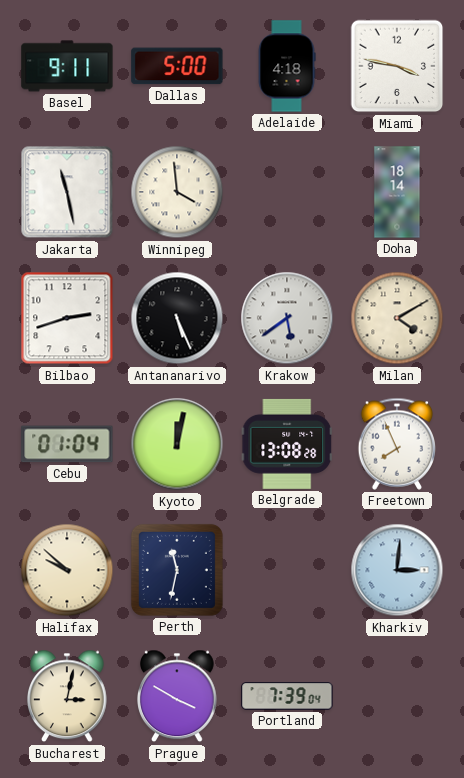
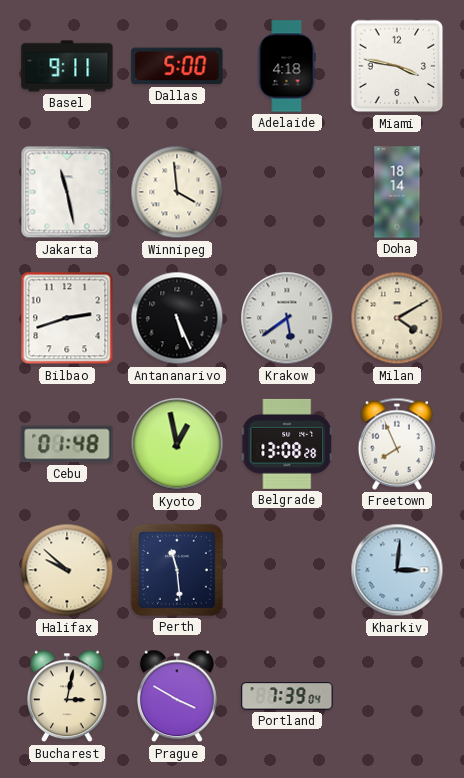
Cebu: 01:04 -> 01:48
Kyoto: 12:02 -> 12:58
Perth: 11:32 -> 11:29
